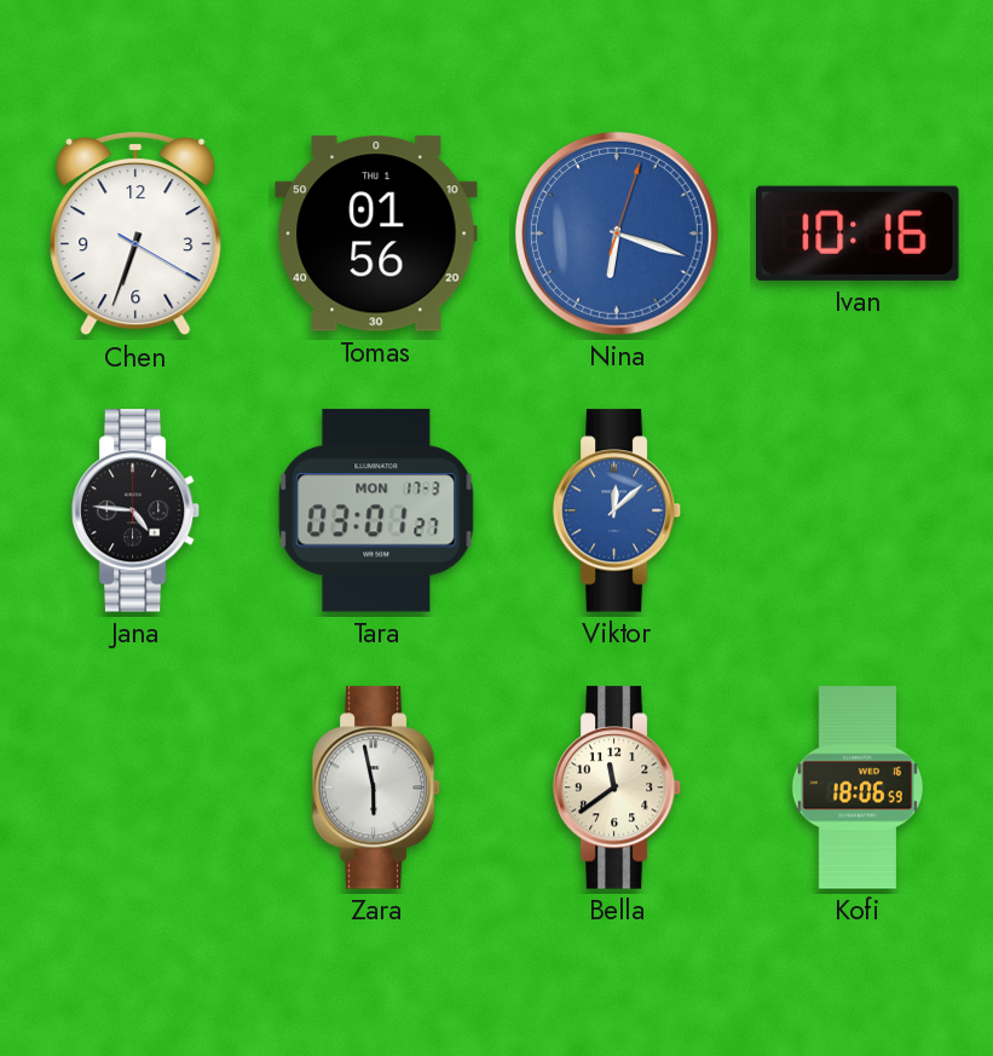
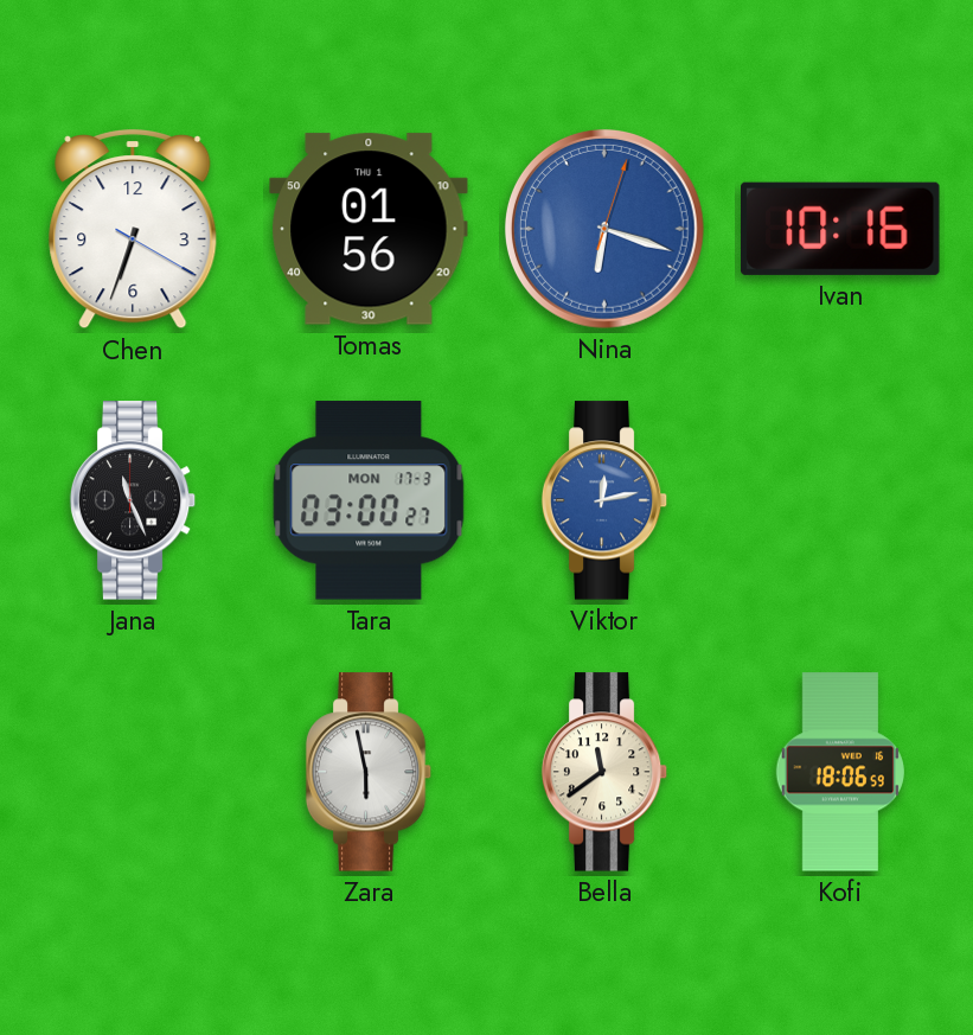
Jana: 4:46 -> 11:26
Tara: 03:01 -> 03:00
Viktor: 12:08 -> 12:13
